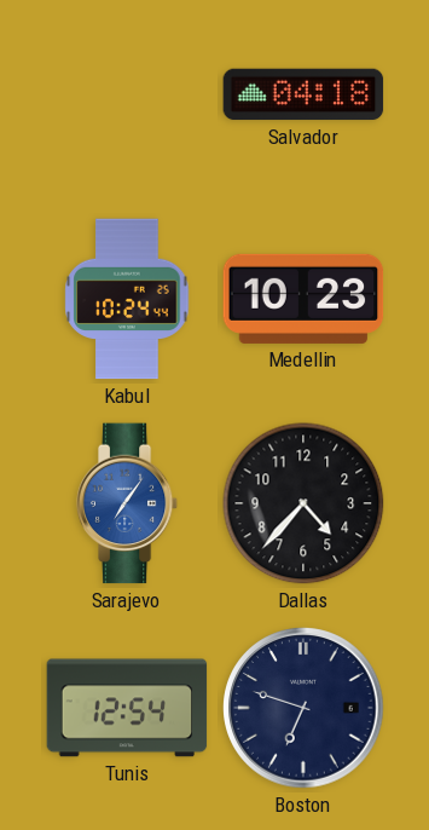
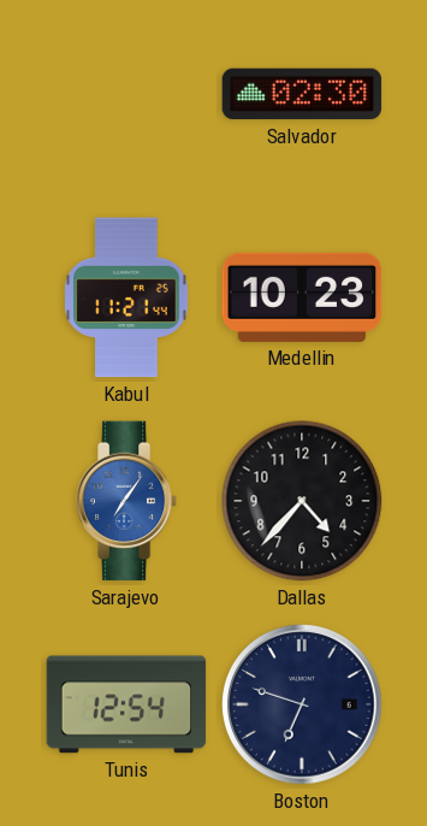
Salvador: 04:18 -> 02:30
Kabul: 10:24 -> 11:21
